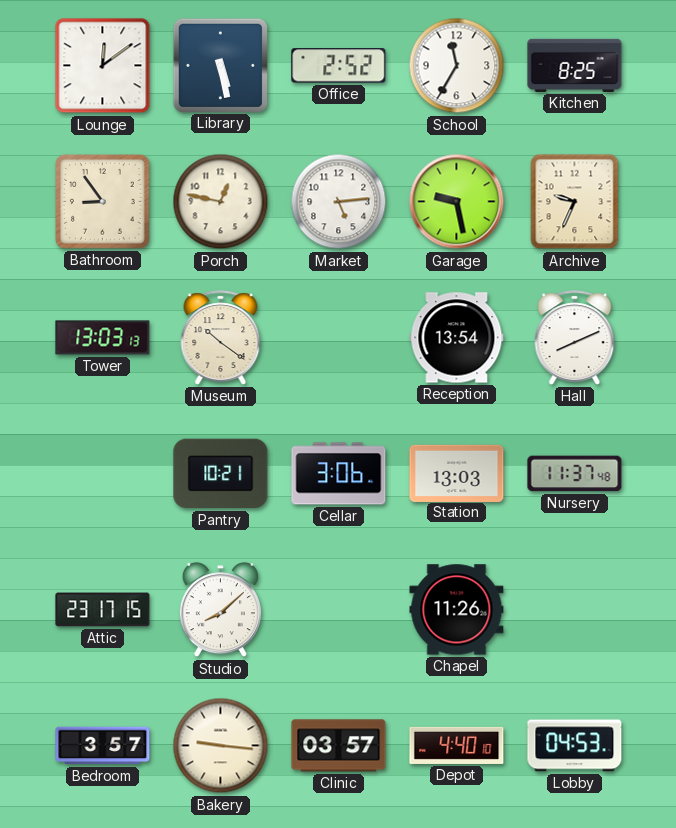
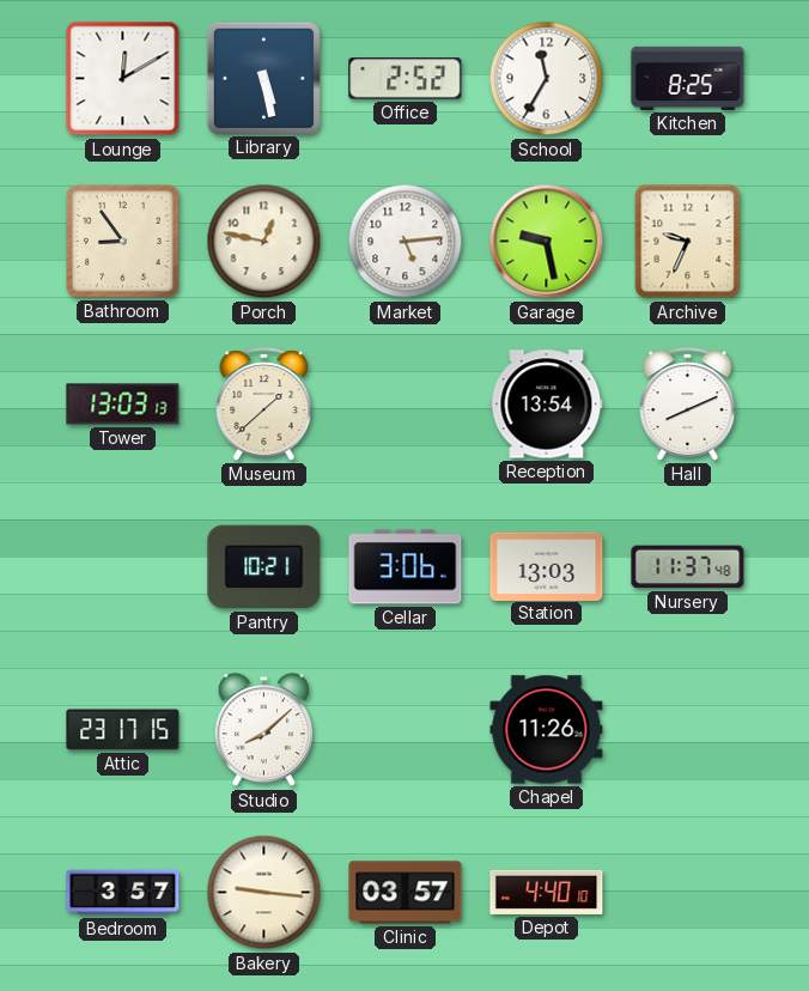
Lounge: 12:09 -> 12:10
Museum: 10:21 -> 1:38
Lobby: 04:53 -> none
